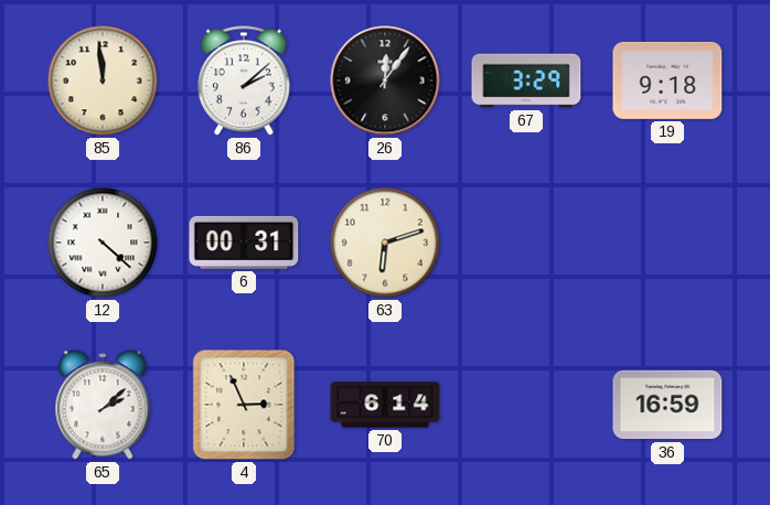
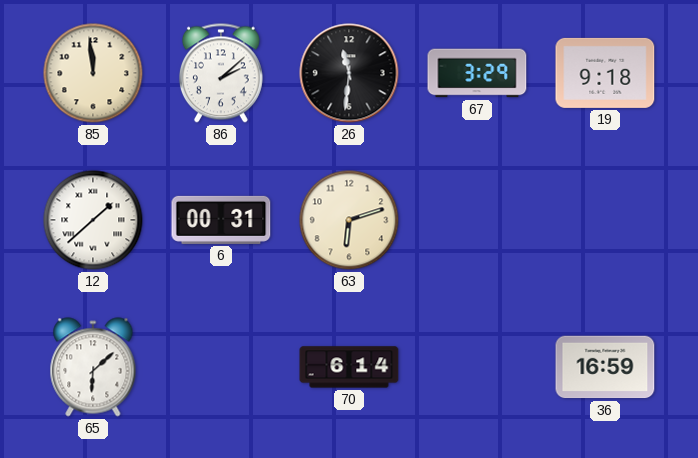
26: 12:06 -> 11:31
12: 4:22 -> 1:38
65: 2:08 -> 6:08
4: 2:56 -> none
